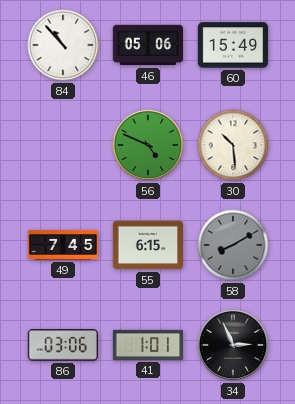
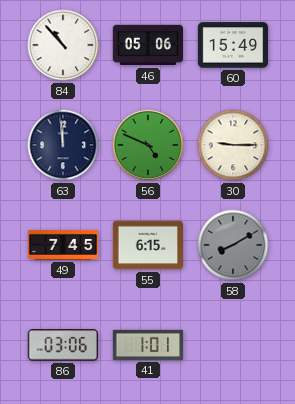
63: none -> 11:59
30: 10:29 -> 9:15
34: 2:56 -> none
